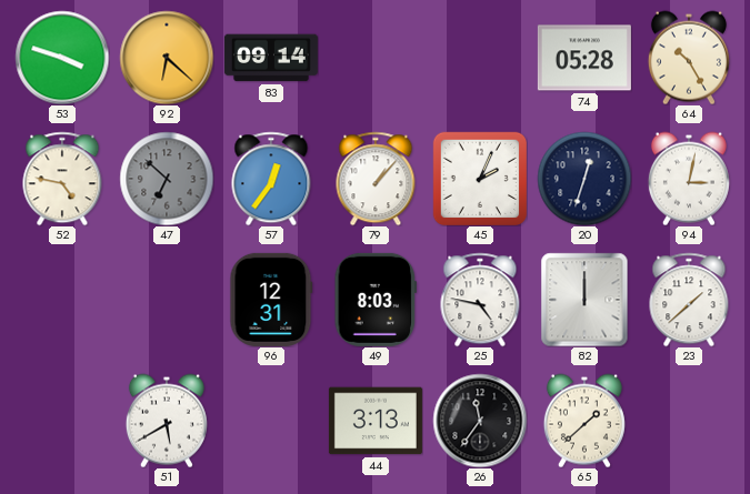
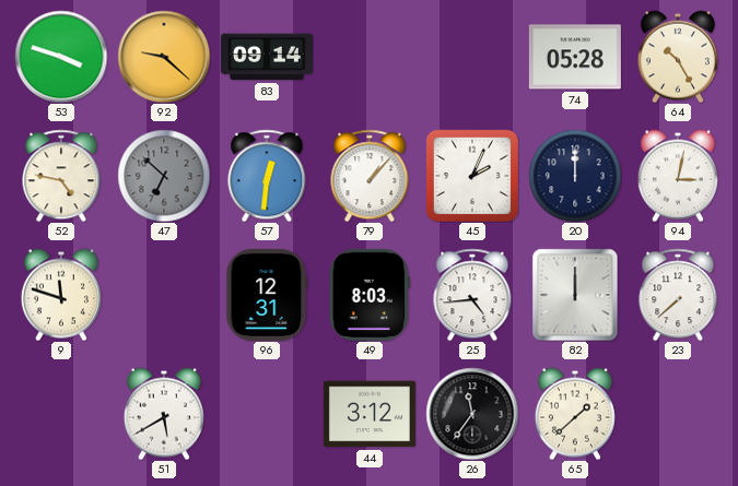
92: 6:22 -> 9:22
57: 12:36 -> 12:31
20: 12:33 -> 12:00
9: none -> 11:48
25: 4:47 -> 4:44
23: 1:38 -> 7:38
44: 3:13 -> 3:12
